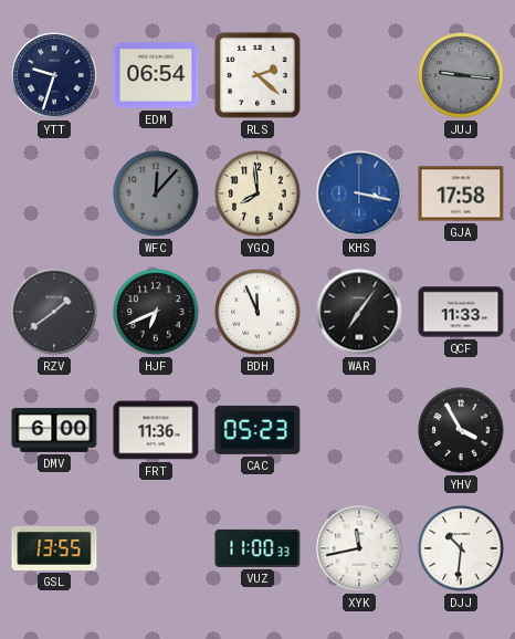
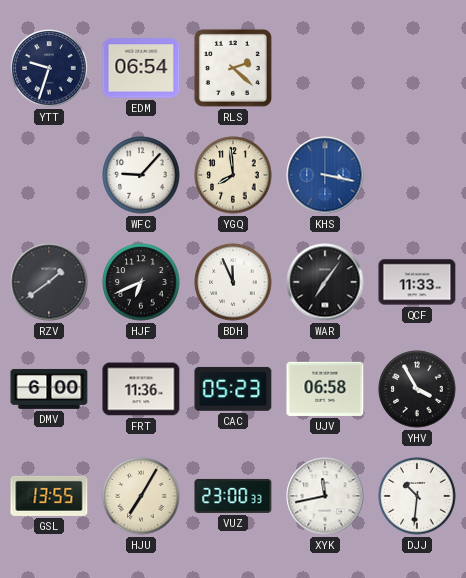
JUJ: 9:16 -> none
WFC: 12:07 -> 9:07
WFC dial: grey -> white
GJA: 17:58 -> none
UJV: none -> 06:58
HJU: none -> 7:05
VUZ: 11:00 -> 23:00
